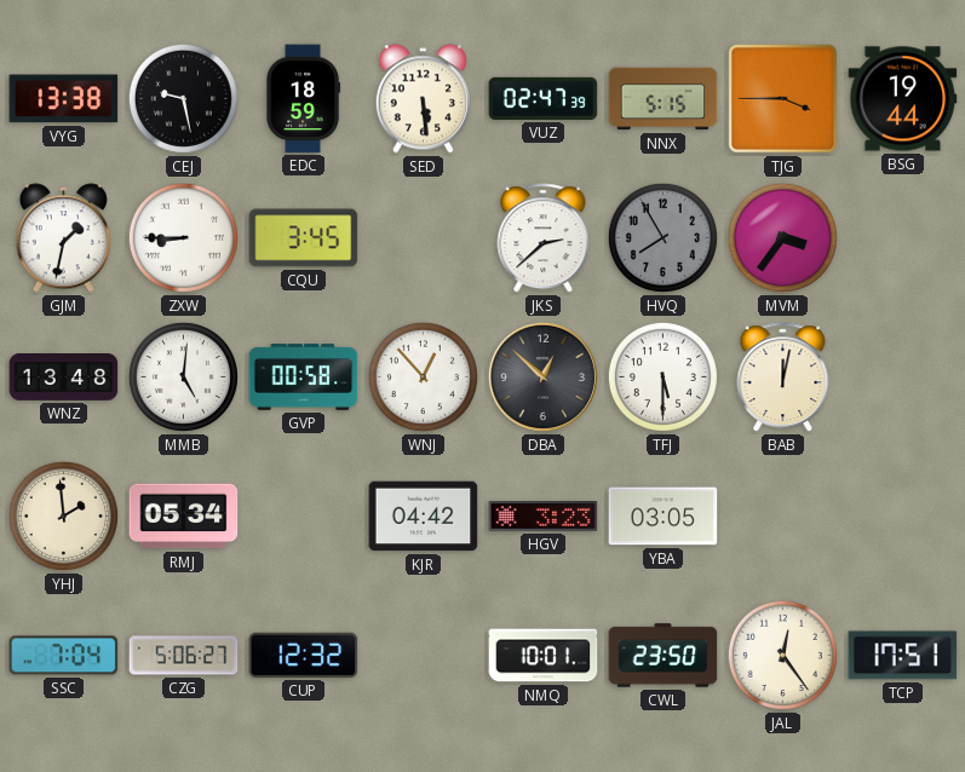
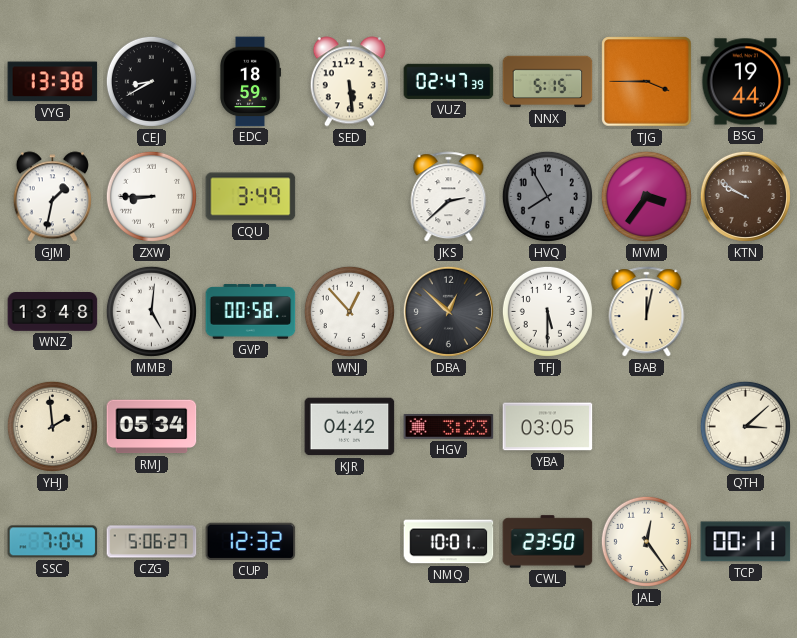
CEJ: 9:28 -> 8:40
CQU: 3:45 -> 3:49
KTN: none -> 9:50
QTH: none -> 3:08
TCP: 17:51 -> 00:11
